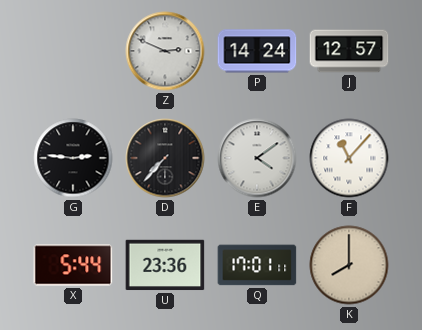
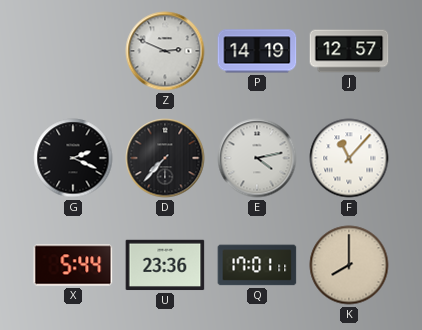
P: 14:24 -> 14:19
G: 2:46 -> 2:19
E: 4:09 -> 4:13
